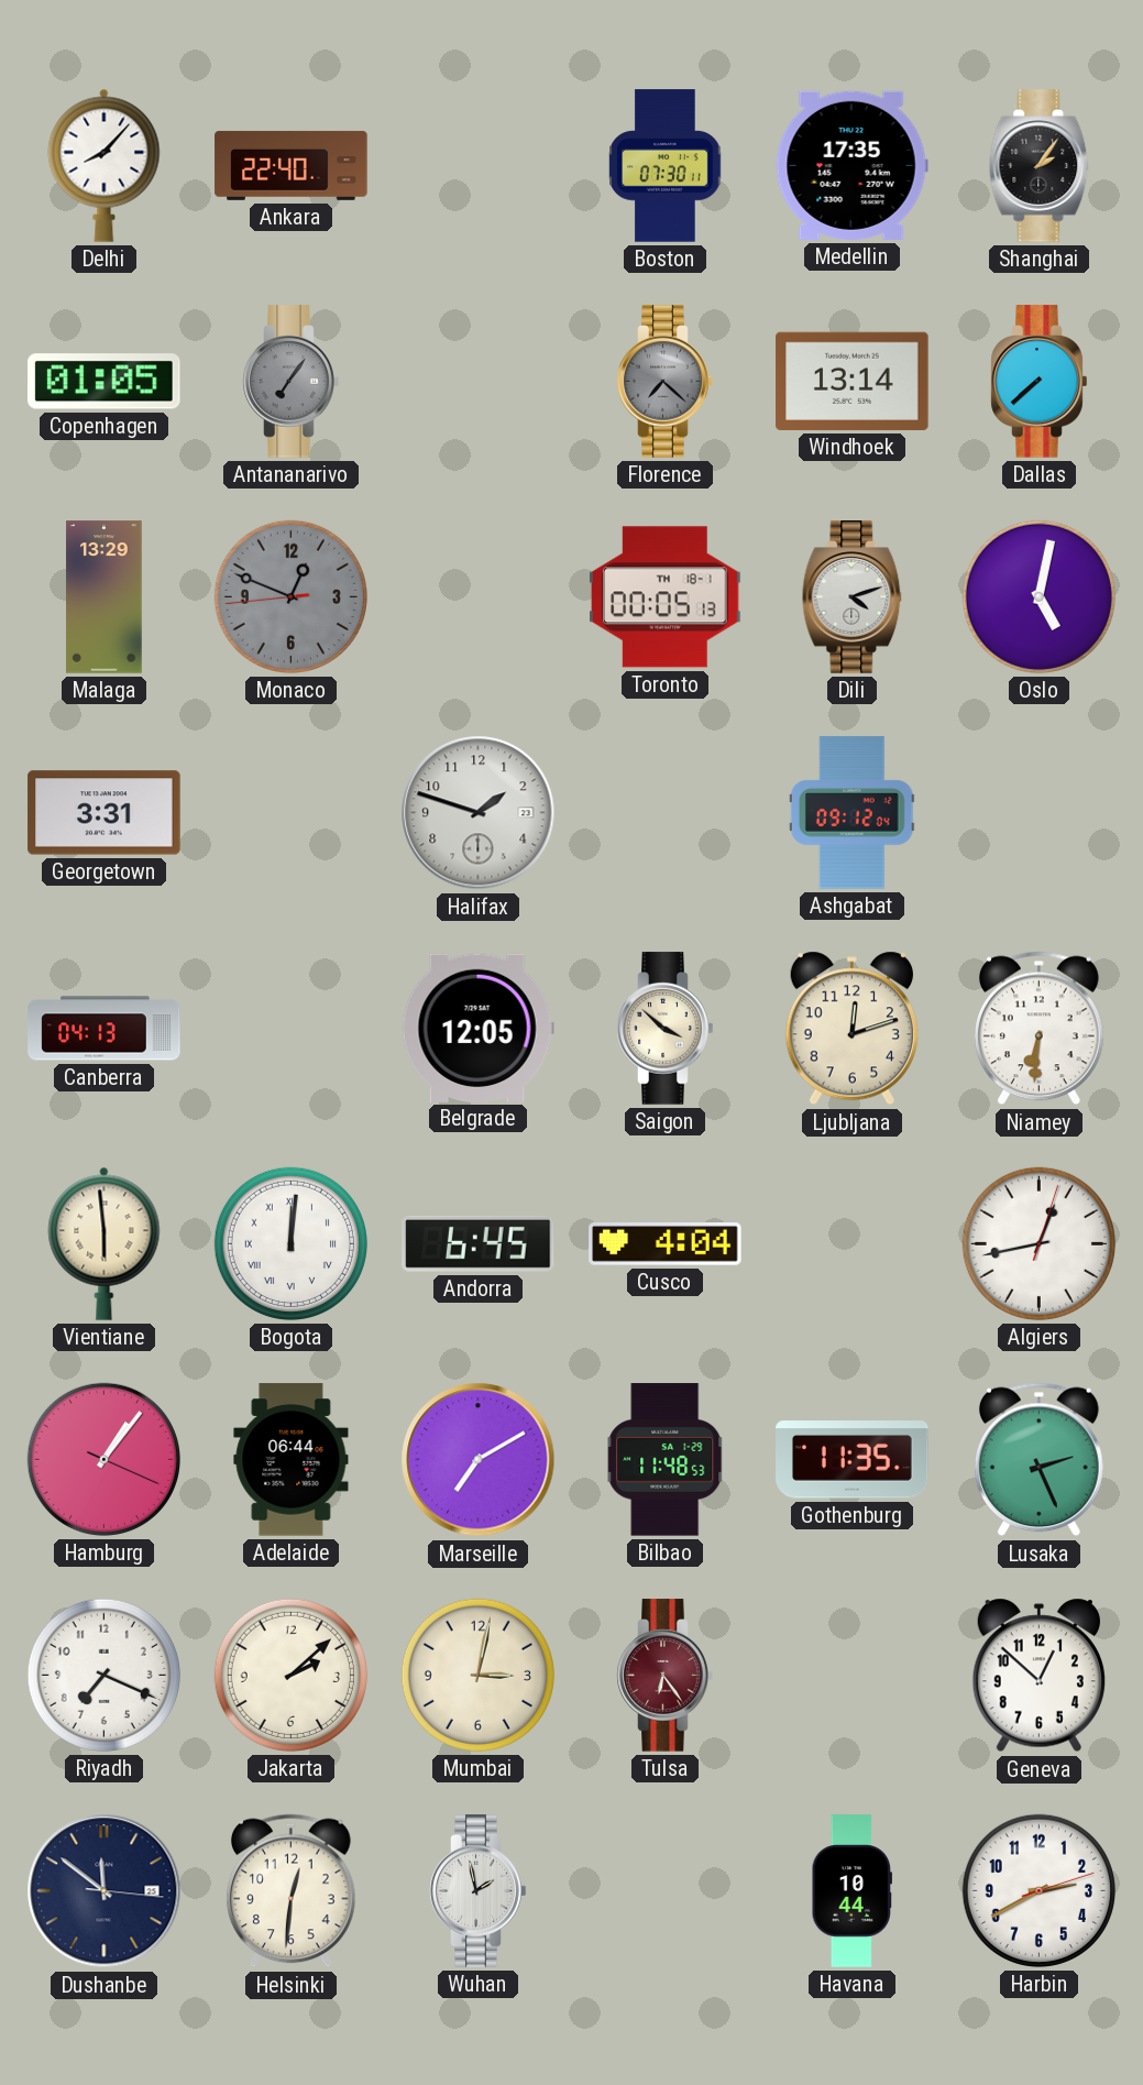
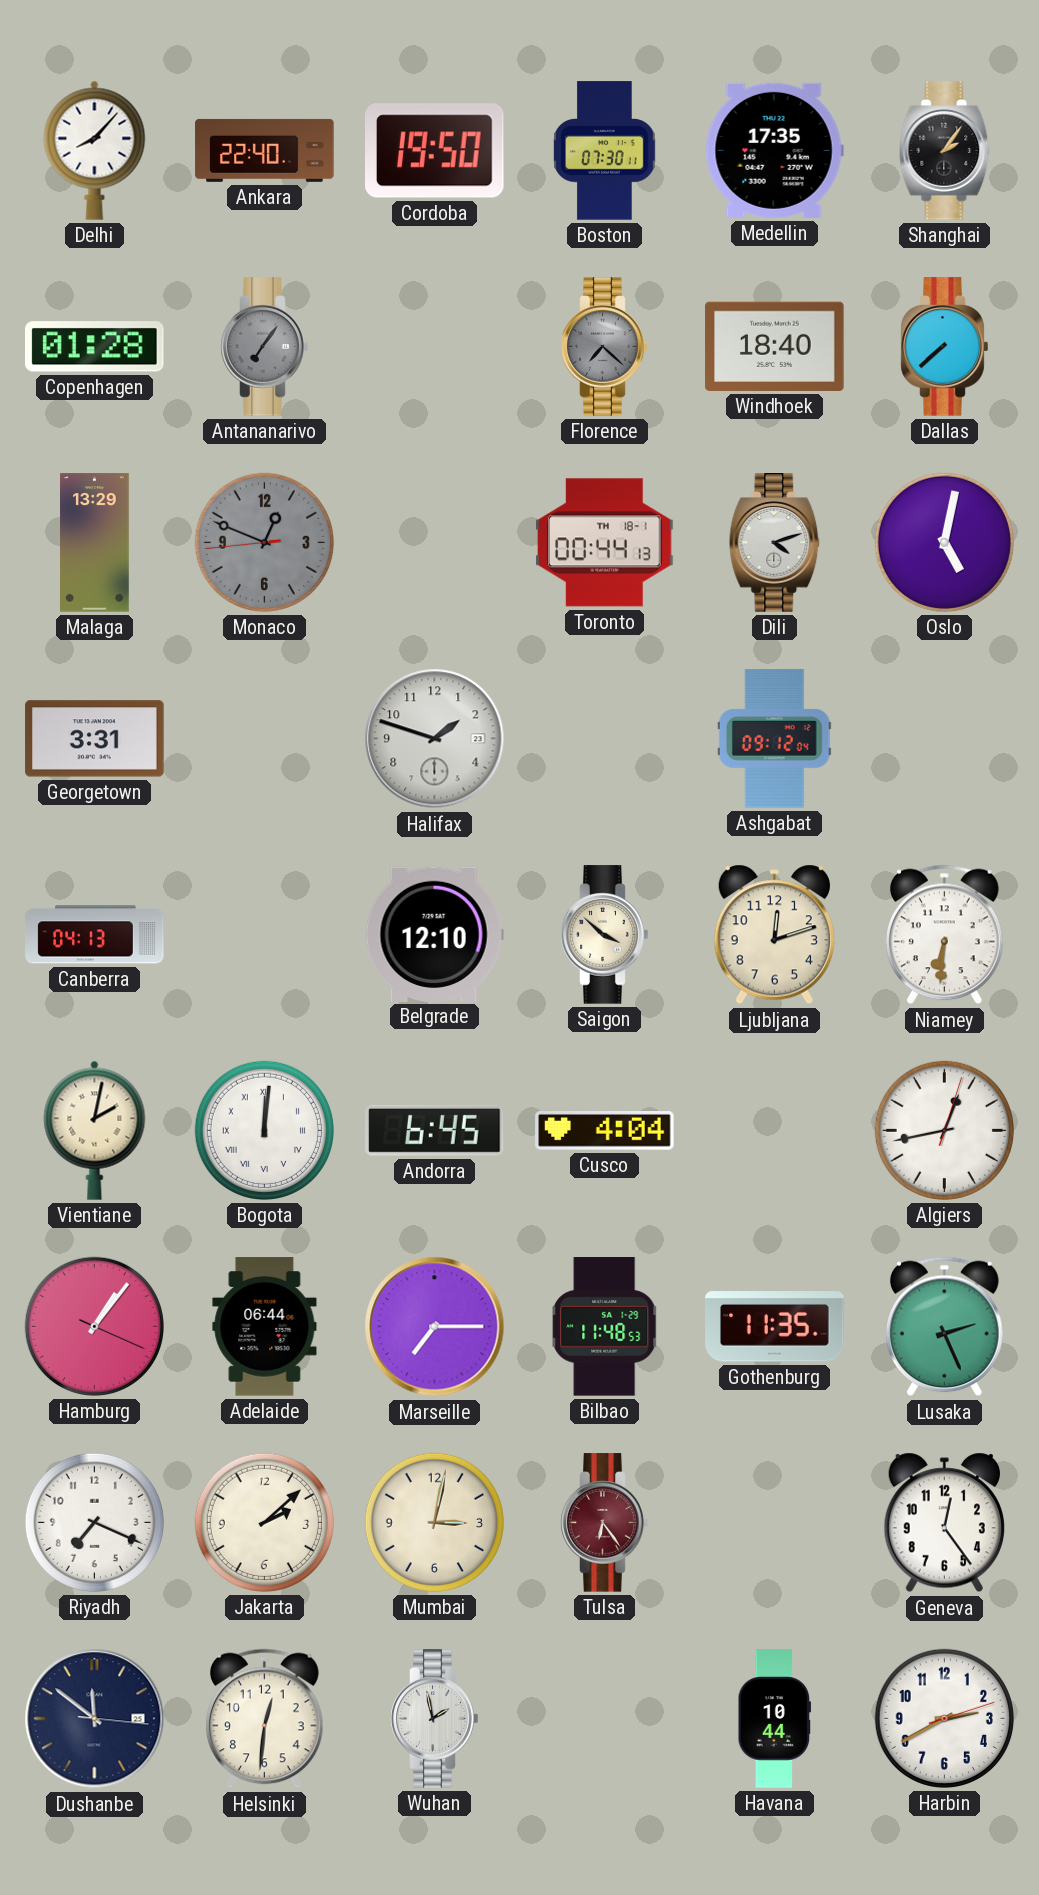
Cordoba: none -> 19:50
Copenhagen: 01:05 -> 01:28
Windhoek: 13:14 -> 18:40
Toronto: 00:05 -> 00:44
Belgrade: 12:05 -> 12:10
Vientiane: 5:59 -> 2:02
Marseille: 7:10 -> 7:15
Geneva: 12:52 -> 12:24
